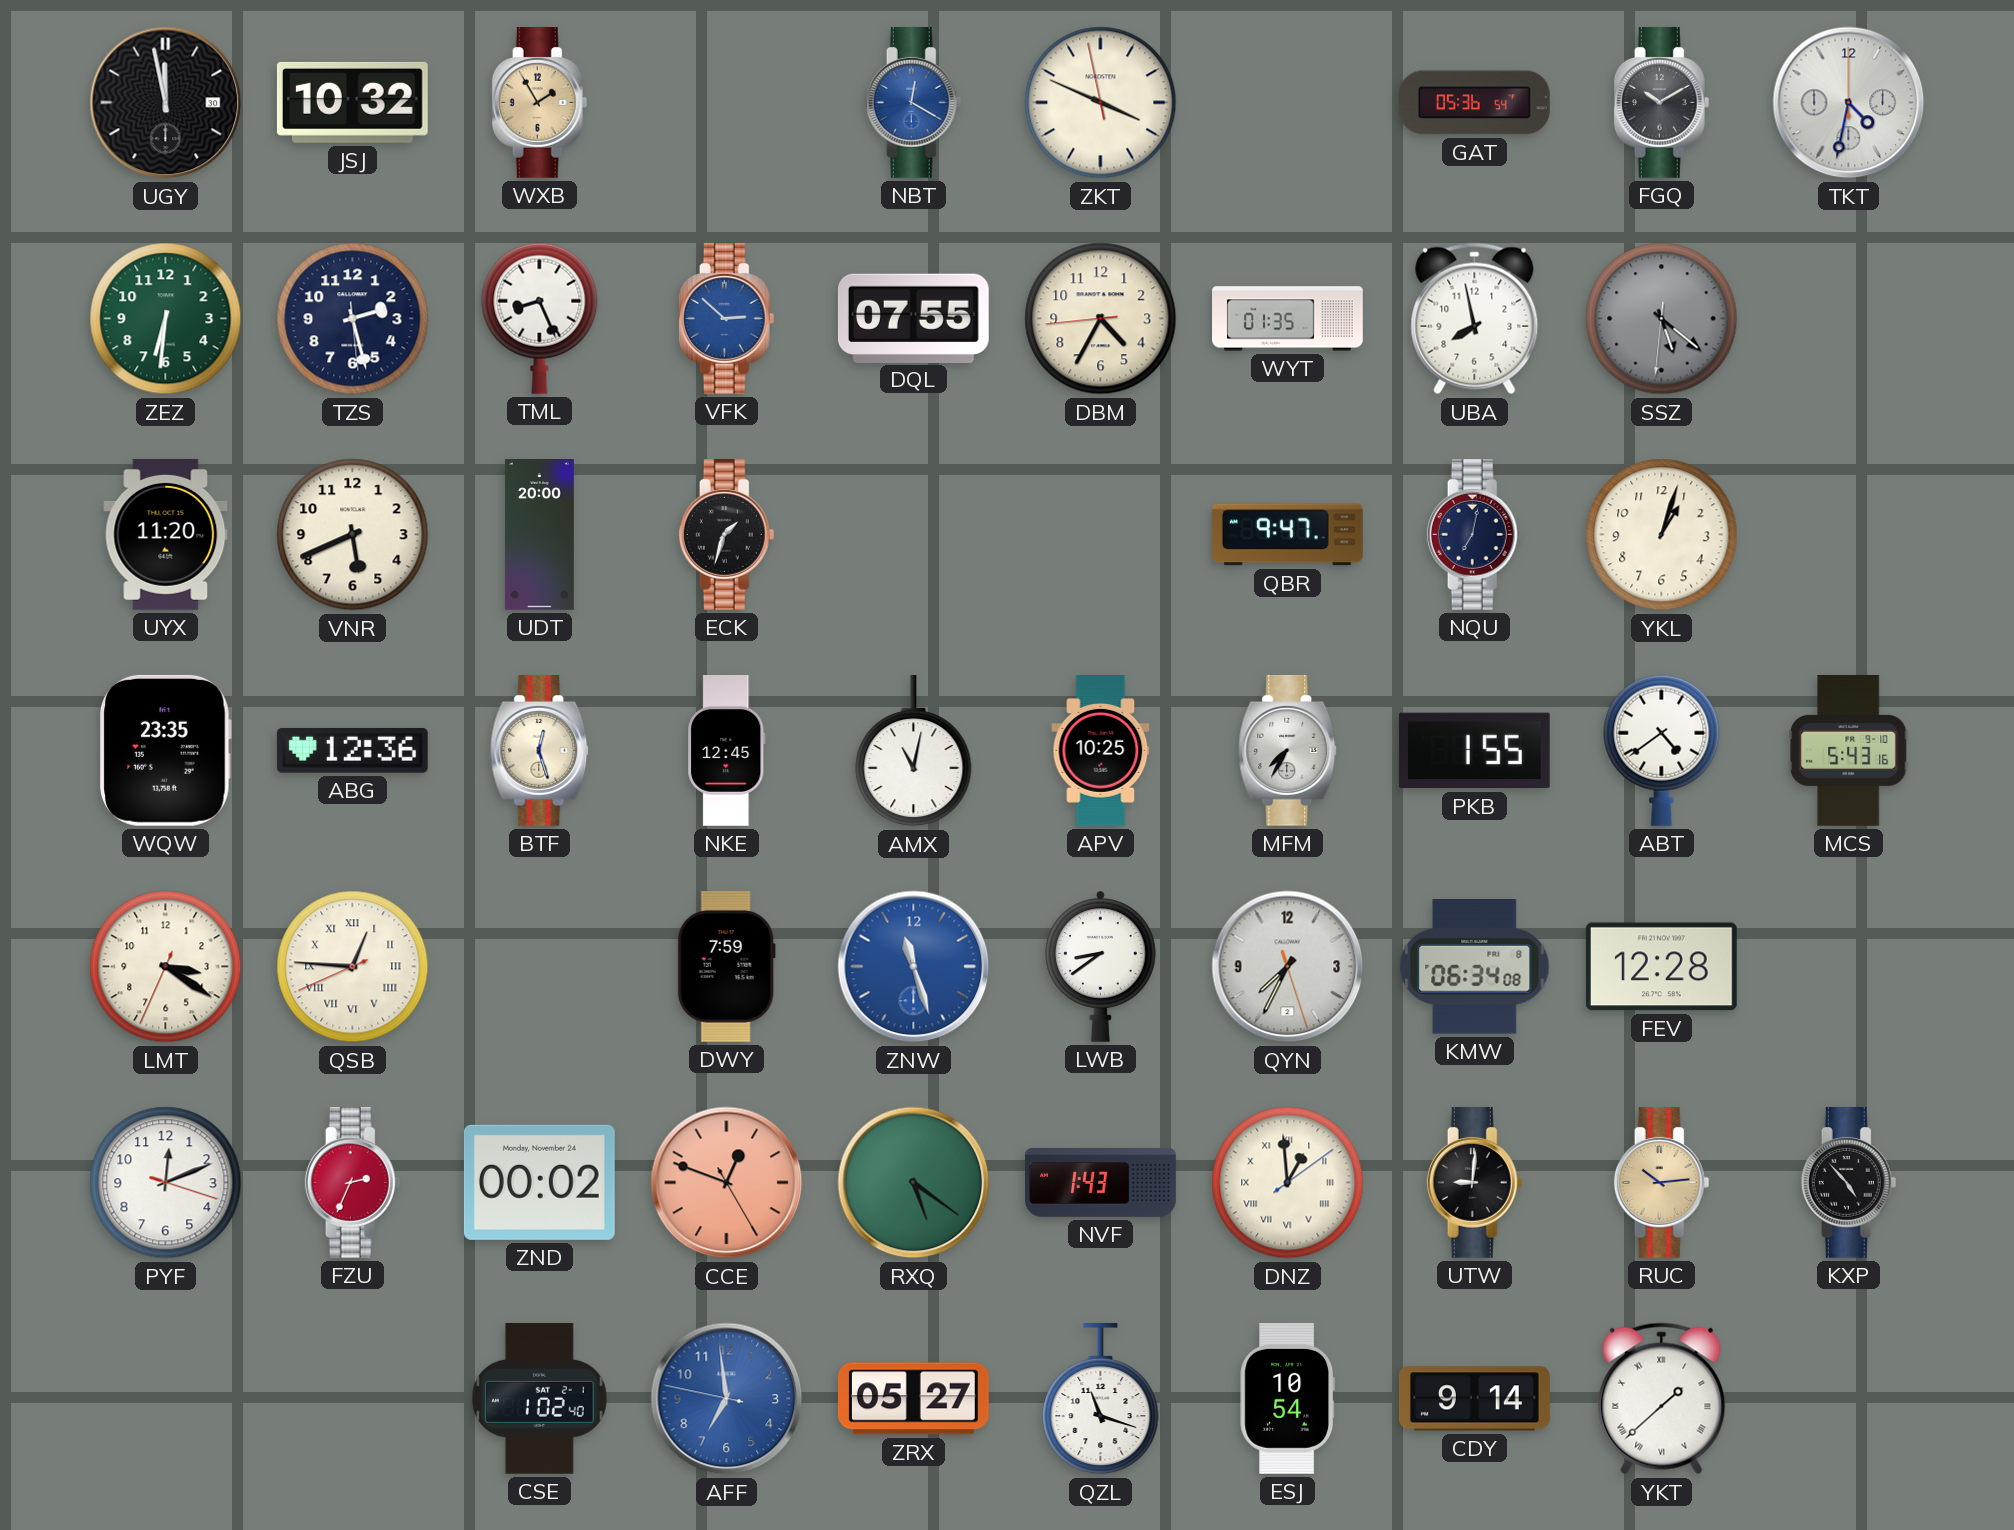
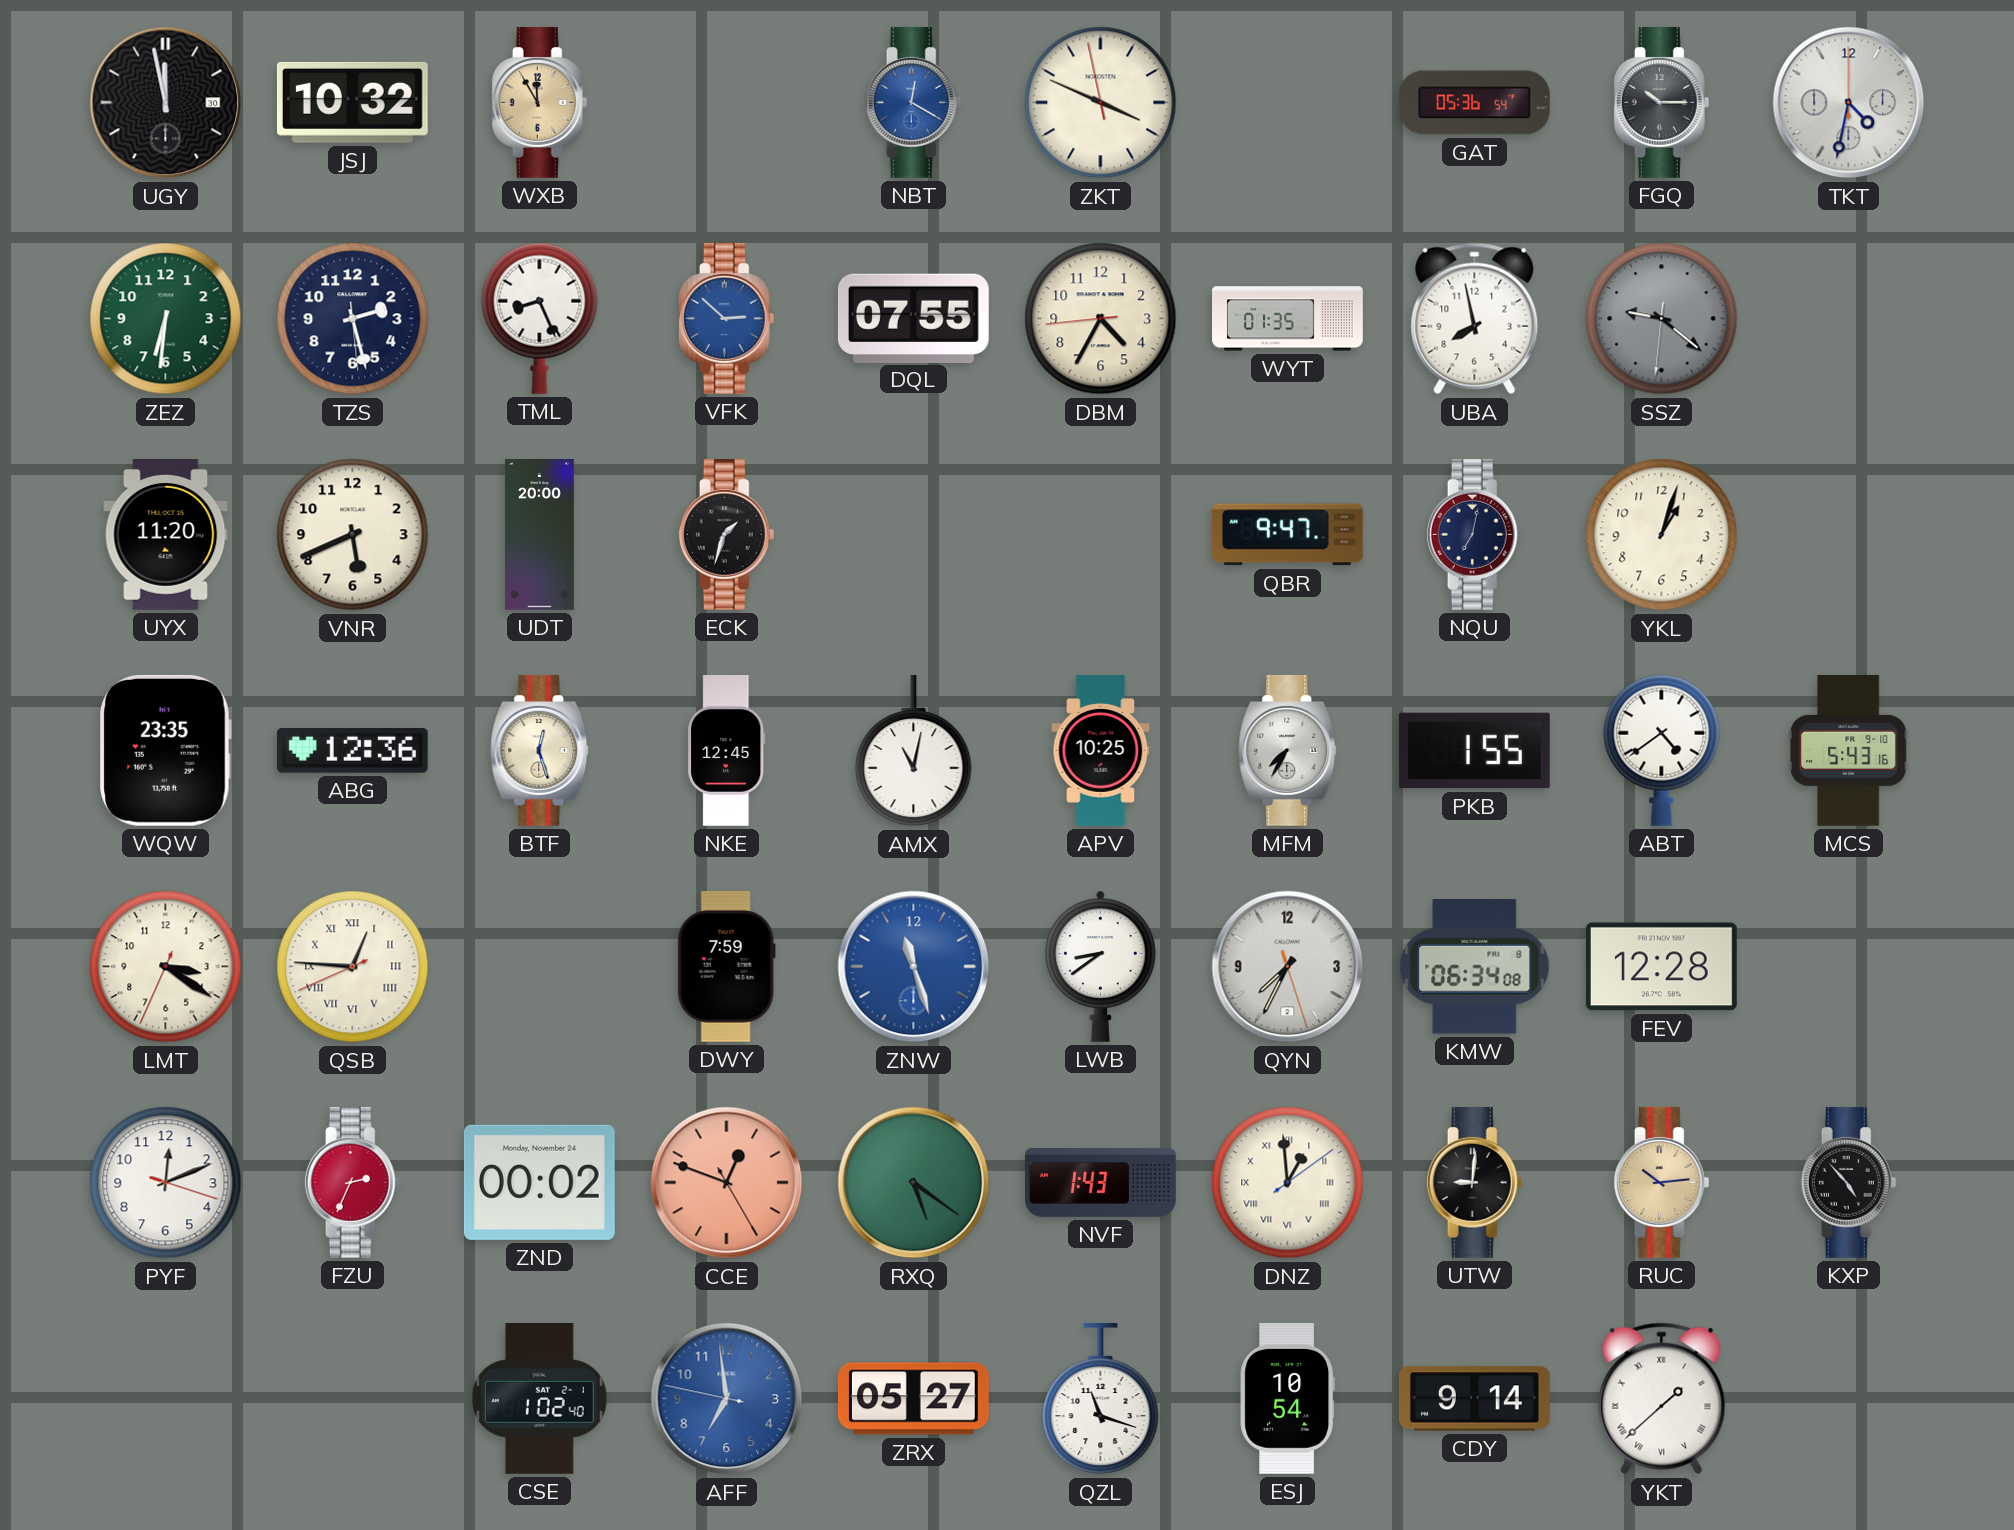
WXB: 1:55 -> 11:55
FGQ: 10:10 -> 10:15
SSZ: 5:21 -> 9:21
